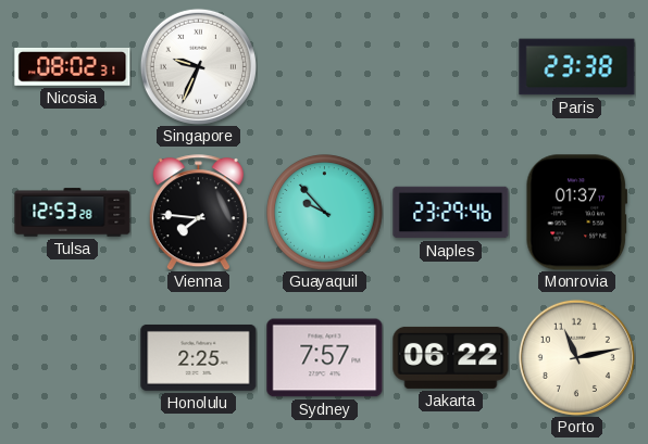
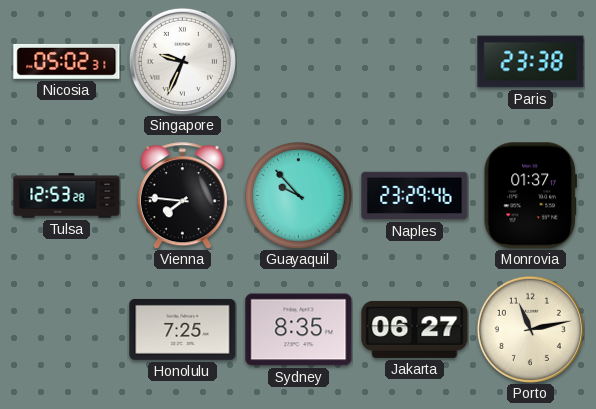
Nicosia: 08:02 -> 05:02
Honolulu: 2:25 -> 7:25
Sydney: 7:57 -> 8:35
Jakarta: 06:22 -> 06:27
